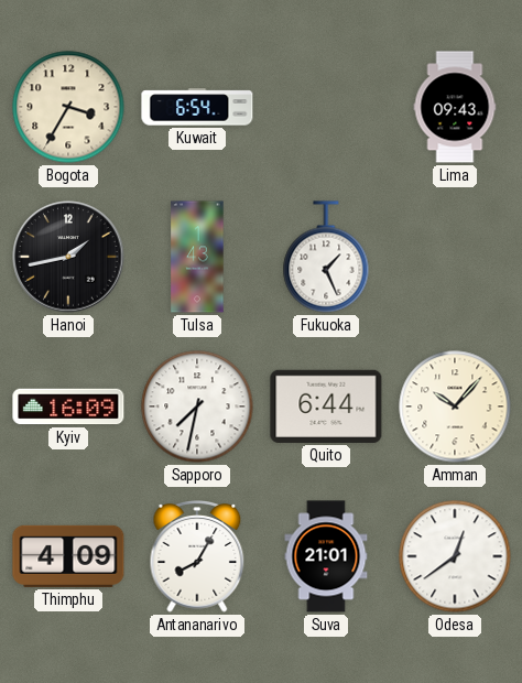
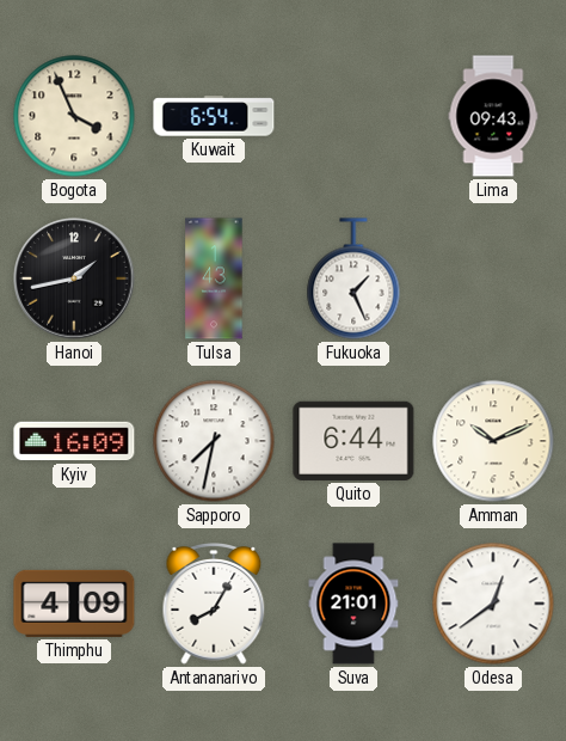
Bogota: 3:35 -> 3:56
Amman: 10:07 -> 10:11
